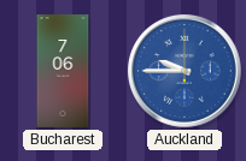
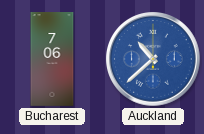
Auckland: 9:45 -> 10:38
